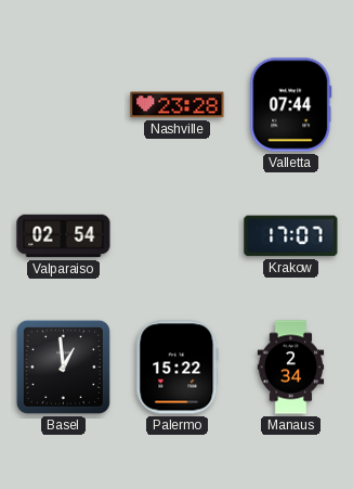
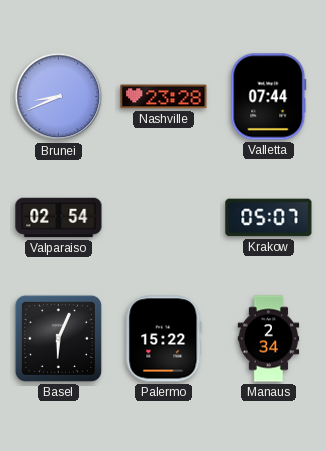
Brunei: none -> 8:41
Krakow: 17:07 -> 05:07
Basel: 12:59 -> 6:04
